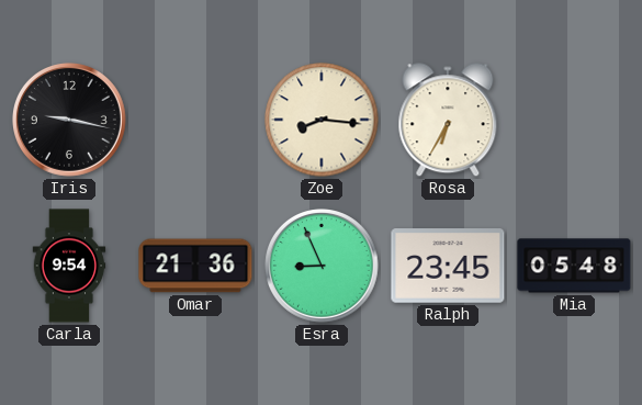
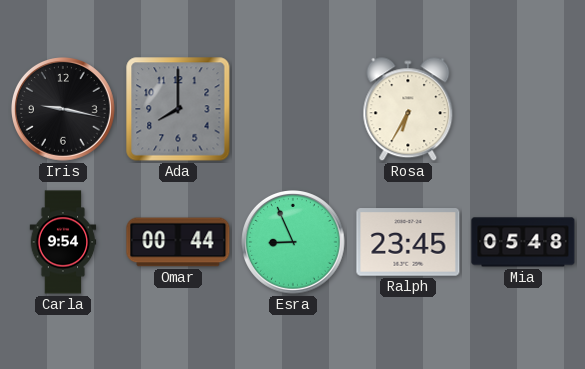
Ada: none -> 8:00
Zoe: 8:16 -> none
Omar: 21:36 -> 00:44
